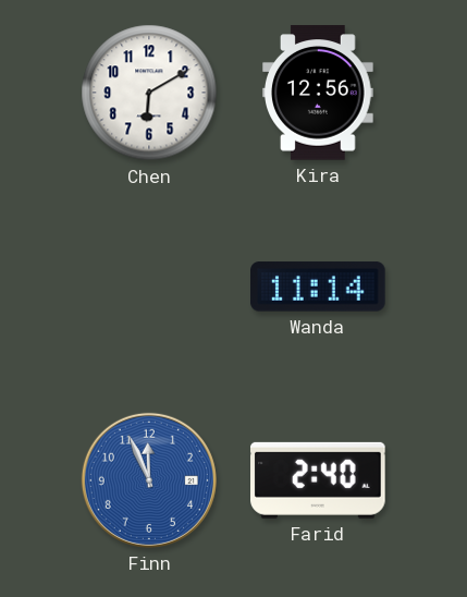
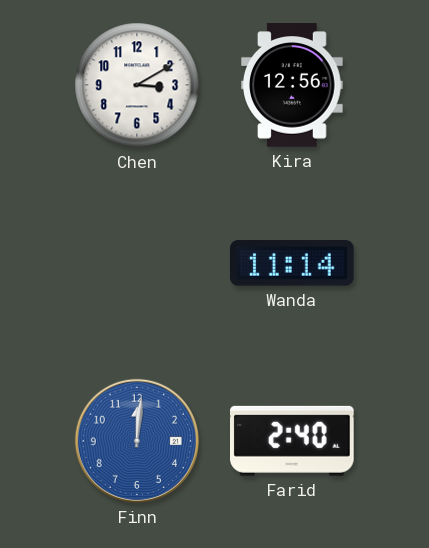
Chen: 6:10 -> 3:10
Finn: 11:56 -> 12:01
